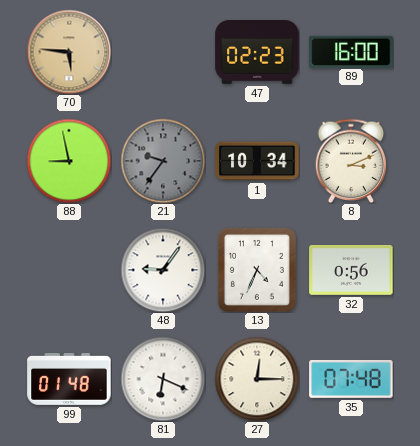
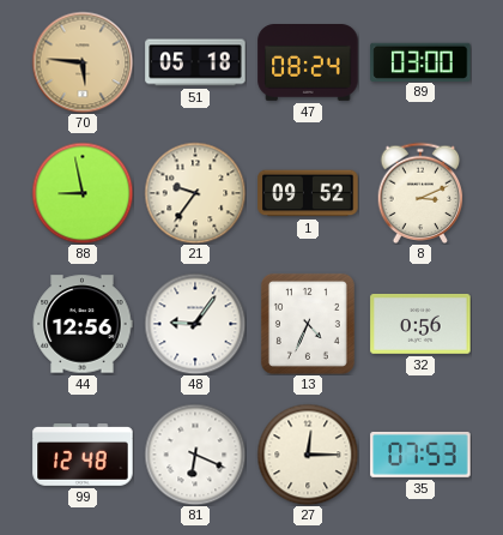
51: none -> 05:18
47: 02:23 -> 08:24
89: 16:00 -> 03:00
21 dial: grey -> cream
1: 10:34 -> 09:52
44: none -> 12:56
99: 01:48 -> 12:48
35: 07:48 -> 07:53
